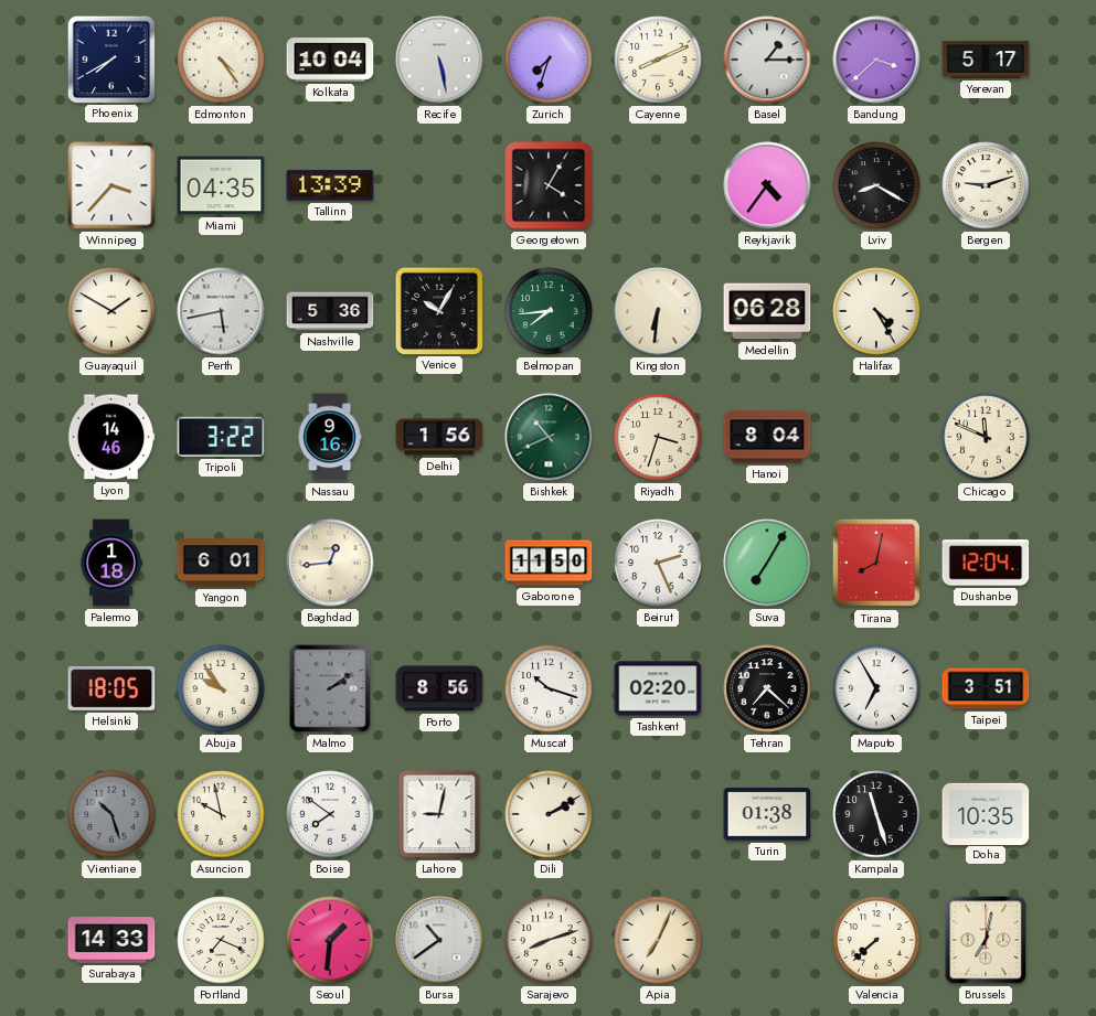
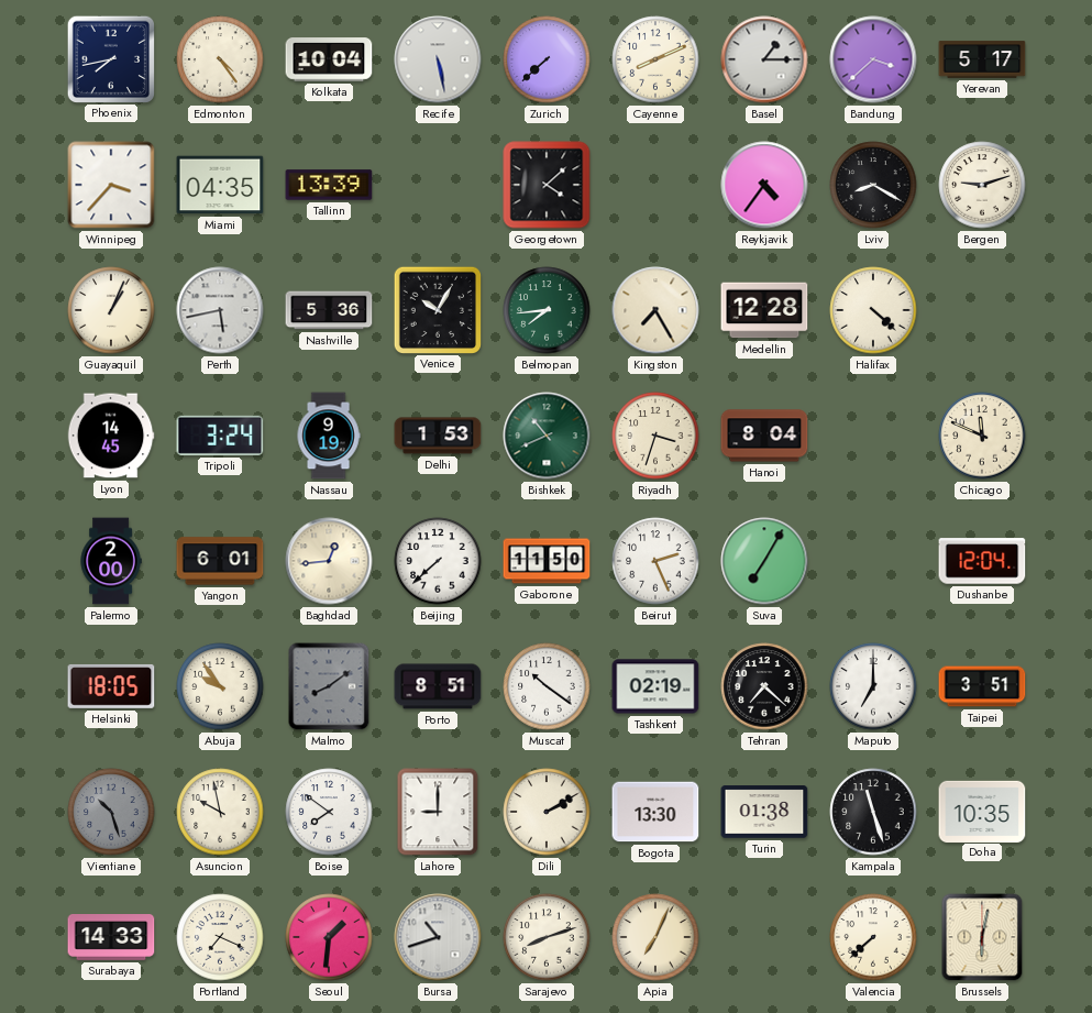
Phoenix: 7:40 -> 7:43
Zurich: 7:33 -> 7:38
Georgetown: 4:05 -> 4:08
Guayaquil: 1:50 -> 1:04
Kingston: 6:31 -> 7:25
Medellin: 06:28 -> 12:28
Halifax: 4:25 -> 4:22
Lyon: 14:46 -> 14:45
Tripoli: 3:22 -> 3:24
Nassau: 9:16 -> 9:19
Delhi: 1:56 -> 1:53
Palermo: 1:18 -> 2:00
Beijing: none -> 7:38
Tirana: 8:02 -> none
Malmo: 2:09 -> 8:09
Porto: 8:56 -> 8:51
Muscat: 10:18 -> 10:21
Tashkent: 02:20 -> 02:19
Maputo: 6:55 -> 7:00
Lahore: 9:02 -> 9:00
Bogota: none -> 13:30
Bursa: 10:39 -> 10:42
Brussels: 7:02 -> 6:02
